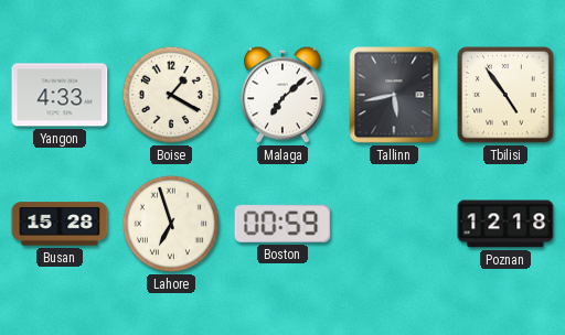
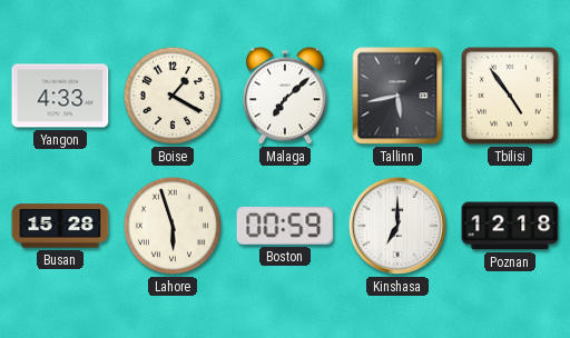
Lahore: 6:57 -> 5:57
Kinshasa: none -> 7:00
